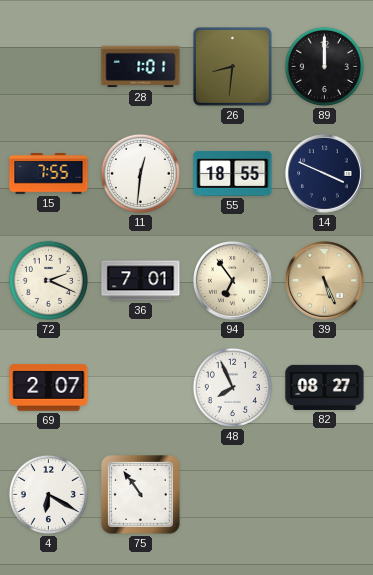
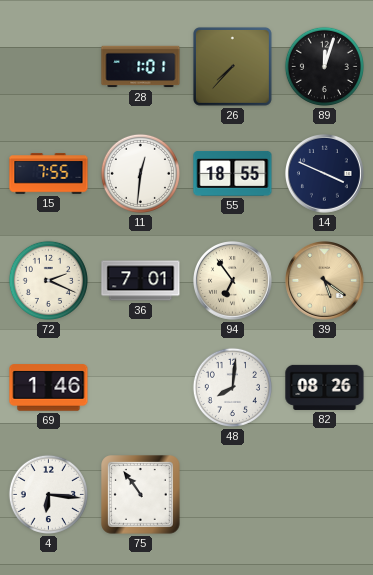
26: 8:31 -> 7:37
89: 12:00 -> 12:03
39: 5:26 -> 5:21
69: 2:07 -> 1:46
48: 7:56 -> 8:01
82: 08:27 -> 08:26
4: 6:20 -> 6:16
